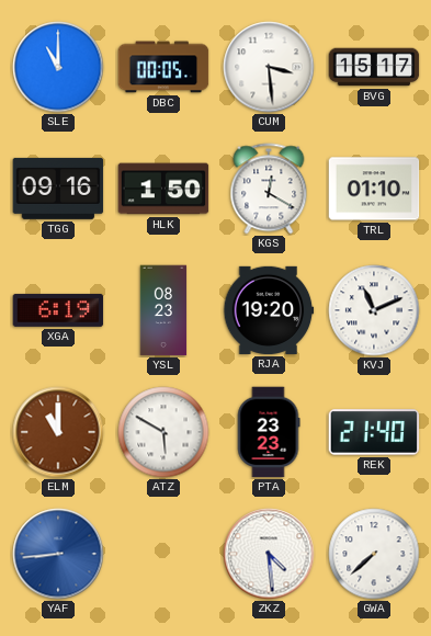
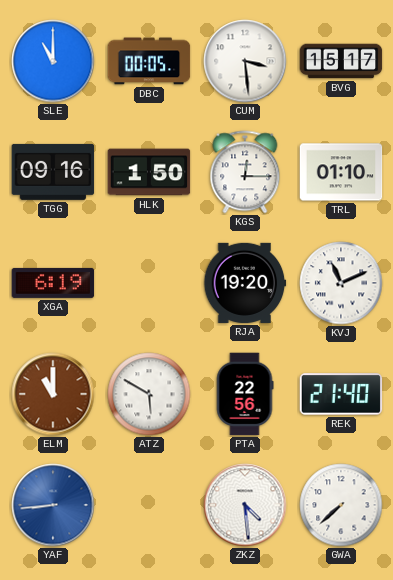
KGS: 12:20 -> 12:15
YSL: 08:23 -> none
PTA: 23:23 -> 22:56
